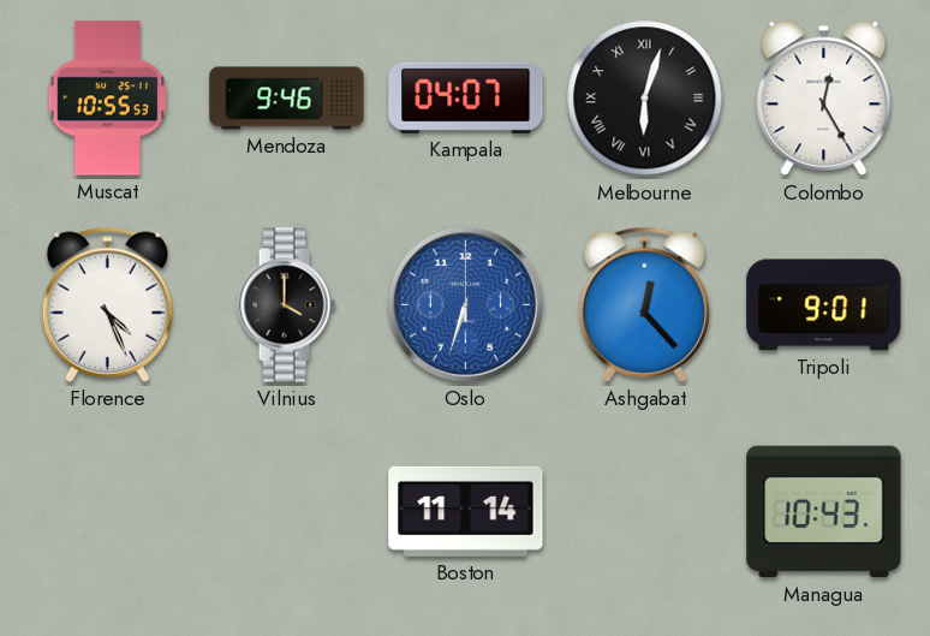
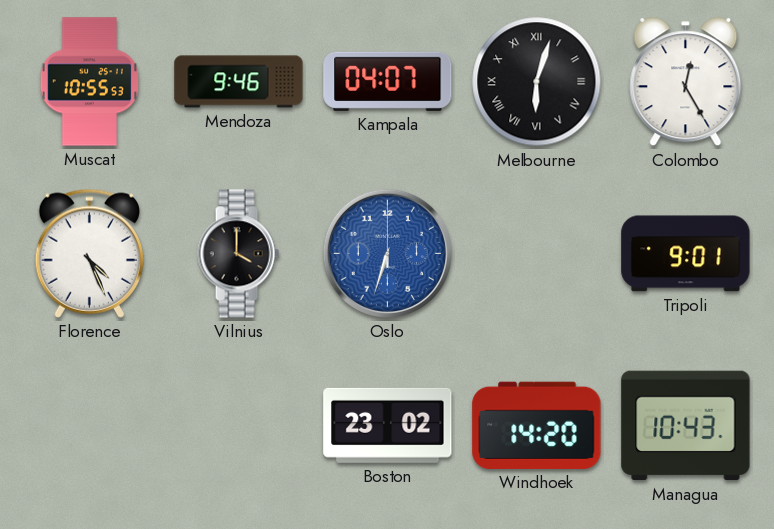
Ashgabat: 12:23 -> none
Boston: 11:14 -> 23:02
Windhoek: none -> 14:20
